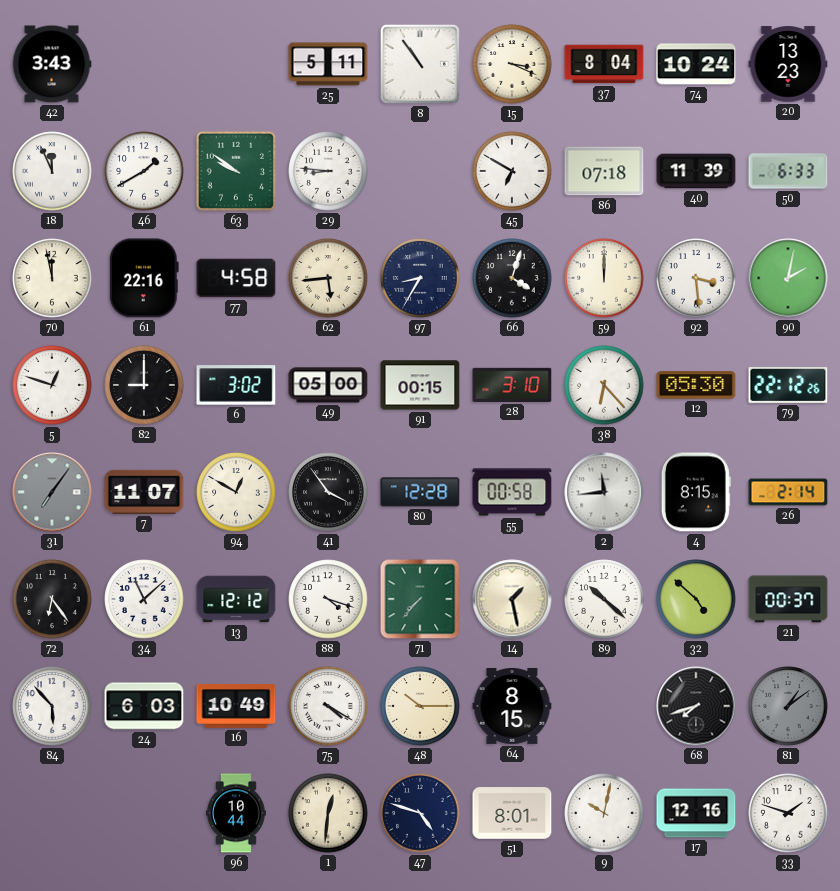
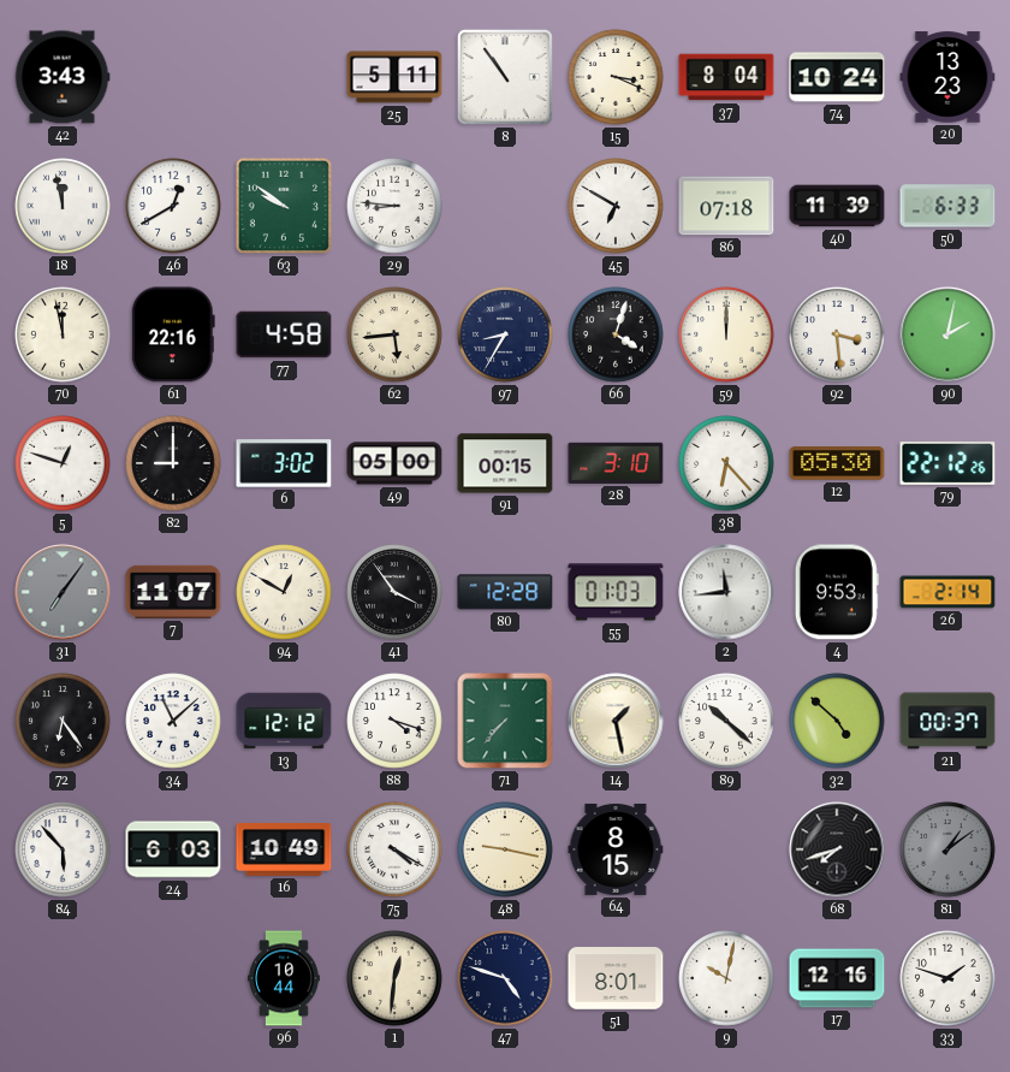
18: 11:56 -> 11:58
46: 1:40 -> 12:40
55: 00:58 -> 01:03
4: 8:15 -> 9:53
48: 10:15 -> 9:17
